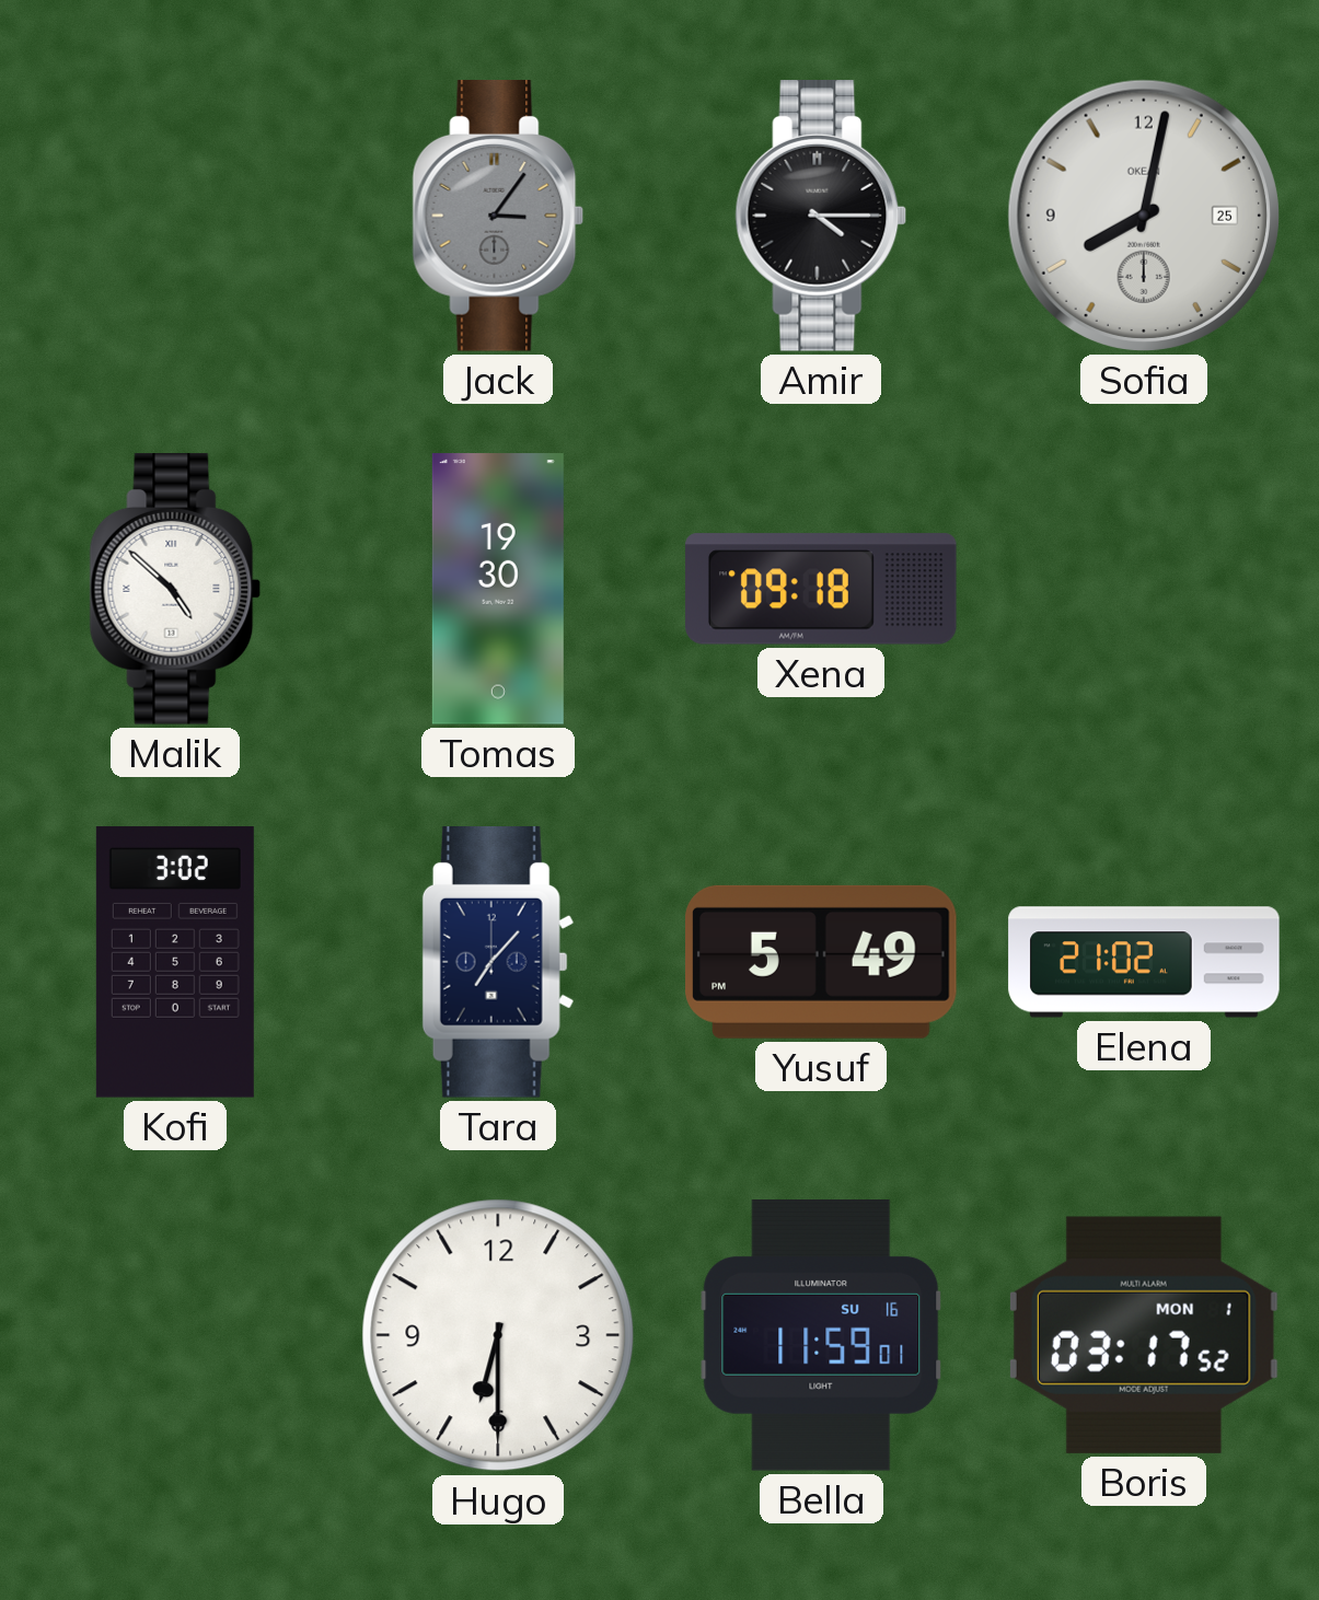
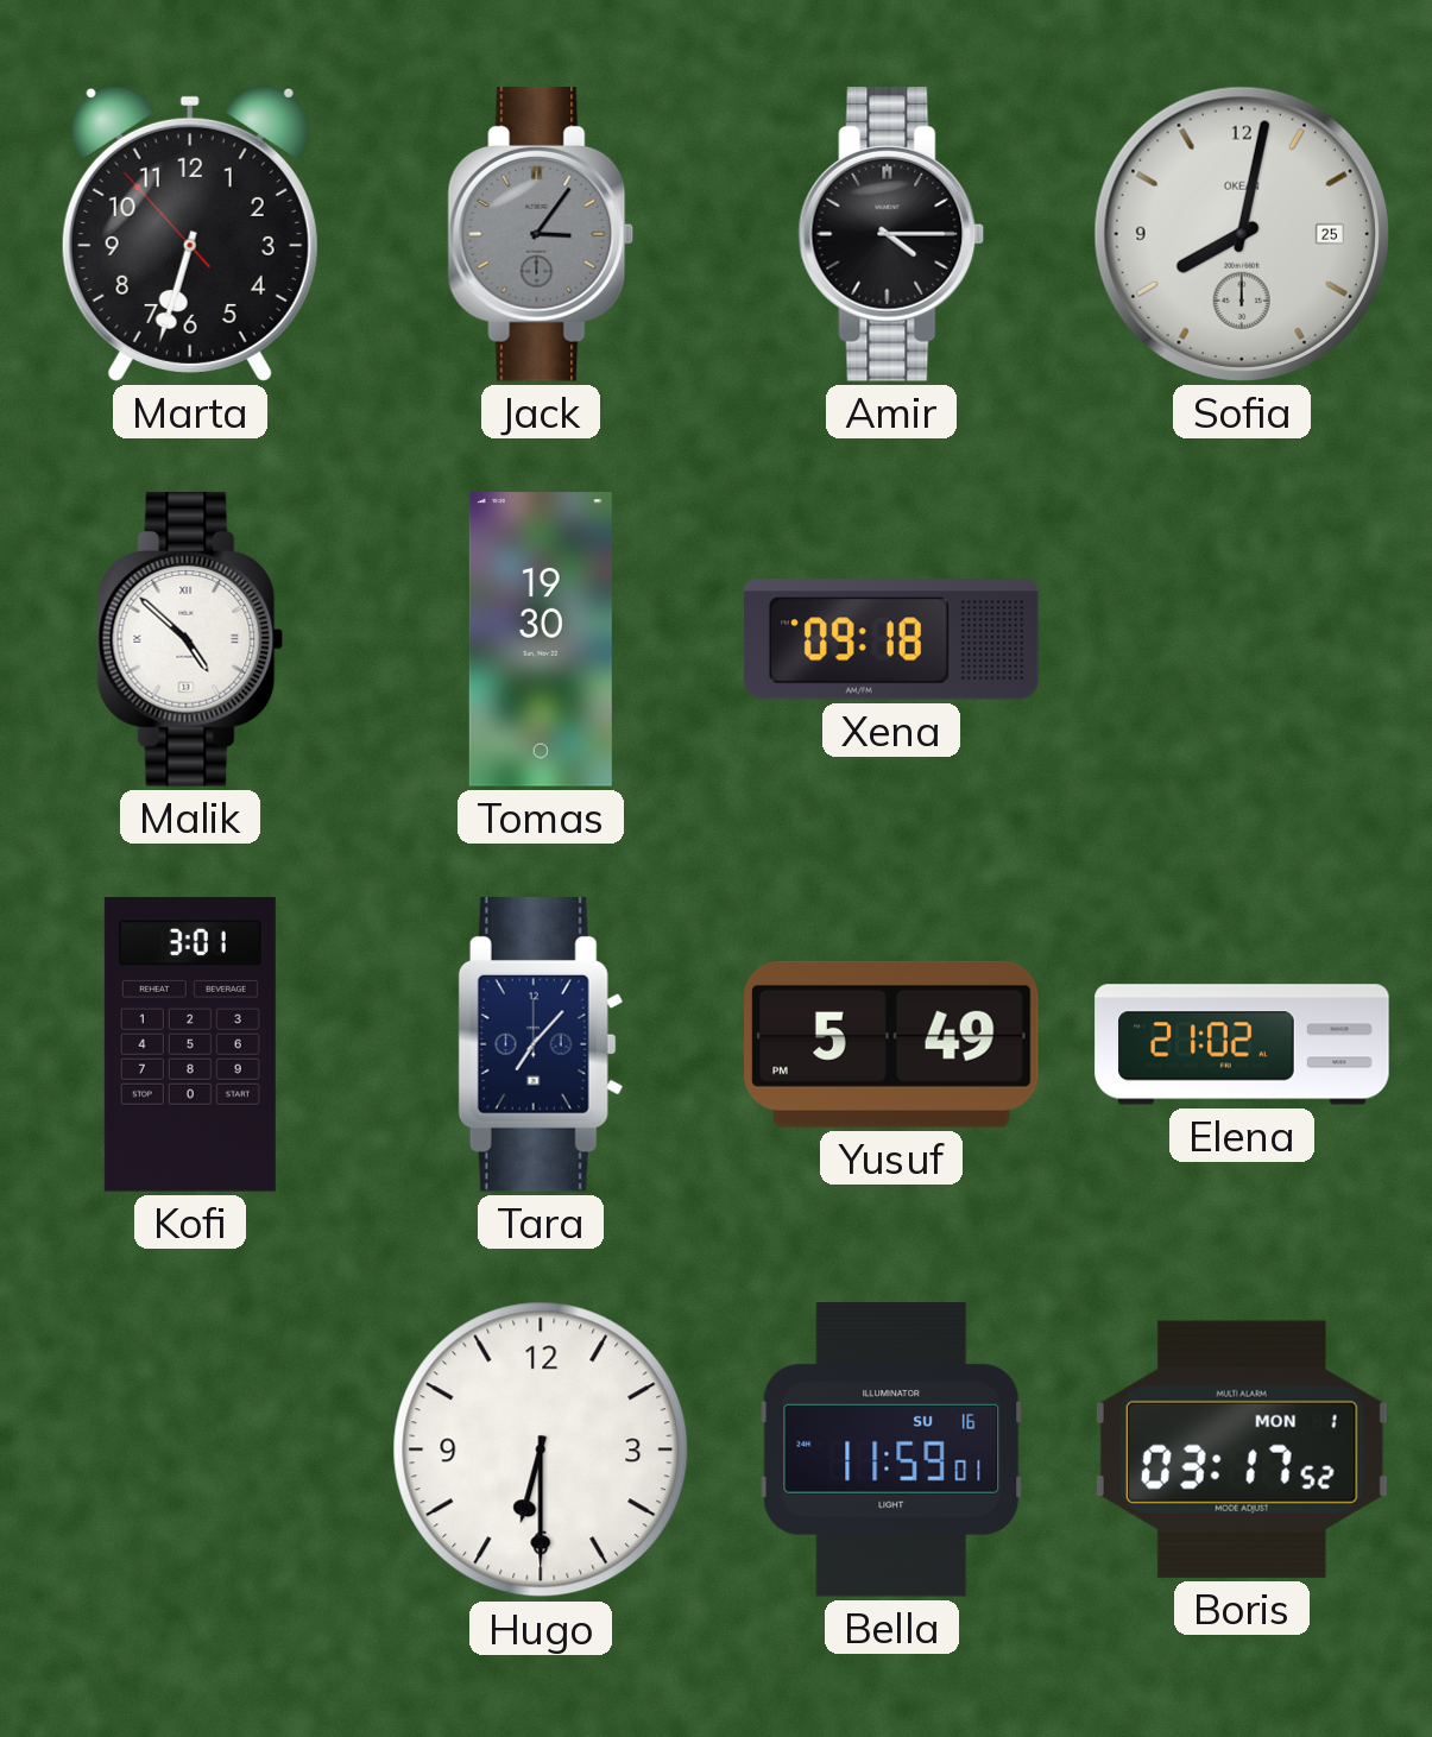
Marta: none -> 6:32
Kofi: 3:02 -> 3:01
